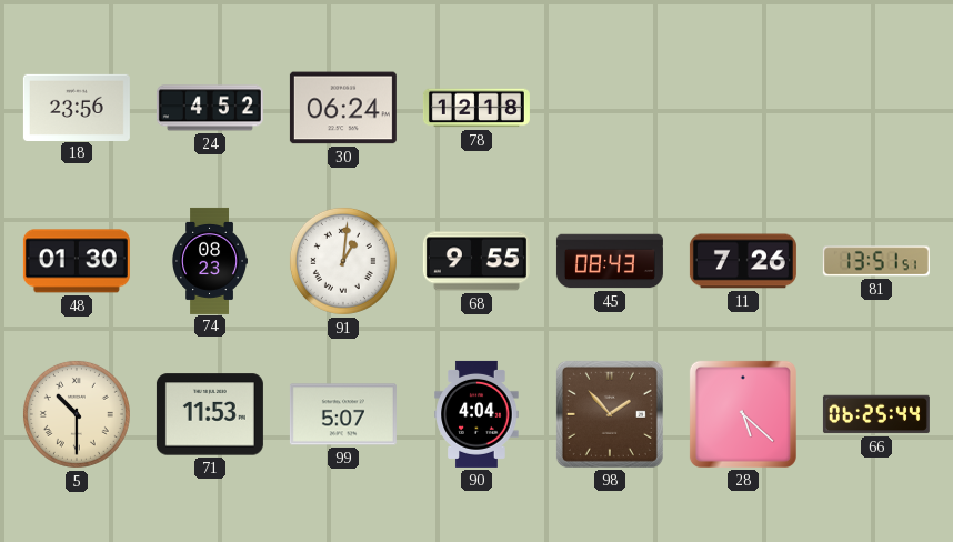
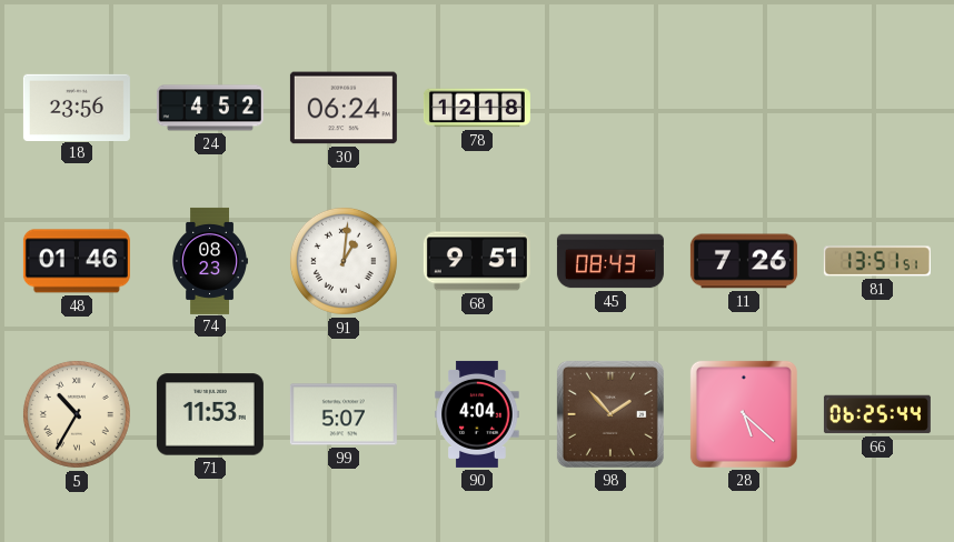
48: 01:30 -> 01:46
68: 9:55 -> 9:51
5: 10:30 -> 10:35
